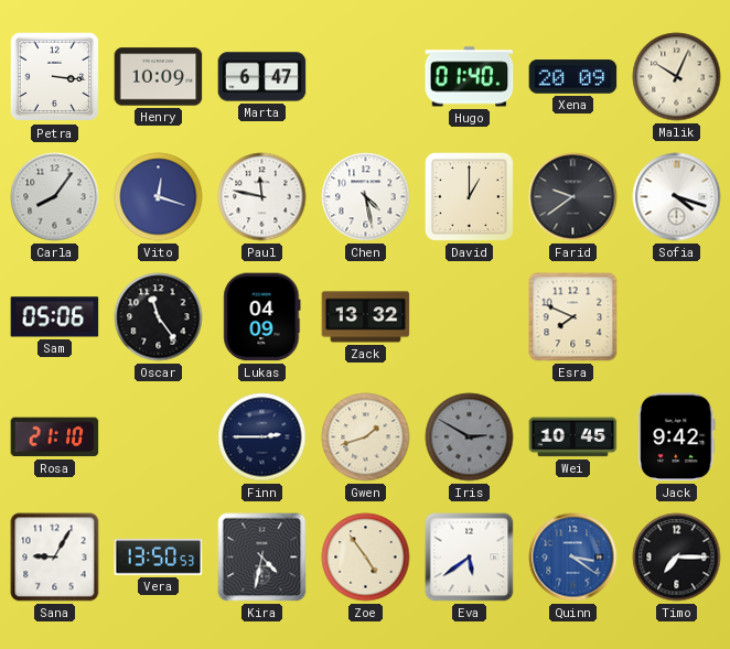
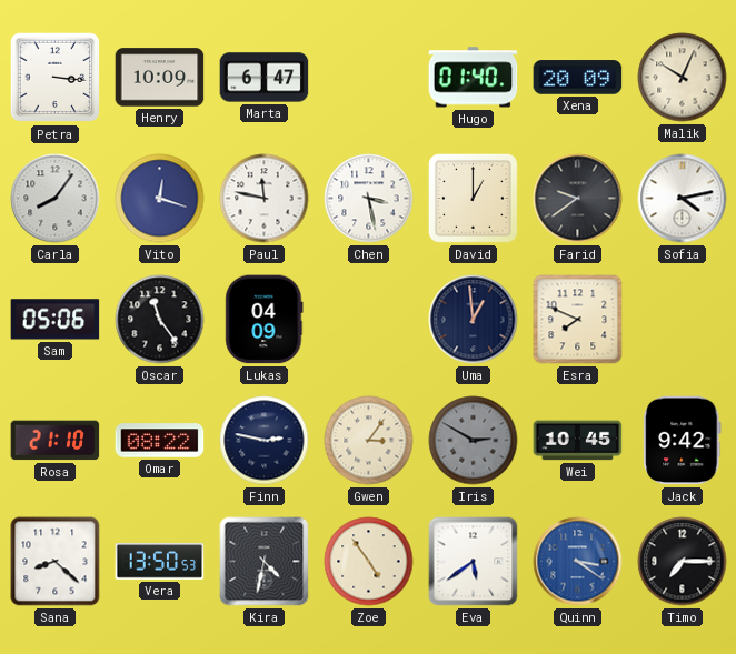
Chen: 4:28 -> 3:28
Sofia: 4:18 -> 4:13
Zack: 13:32 -> none
Uma: none -> 12:59
Omar: none -> 08:22
Finn: 2:45 -> 2:47
Gwen: 1:42 -> 3:06
Sana: 9:05 -> 8:22
